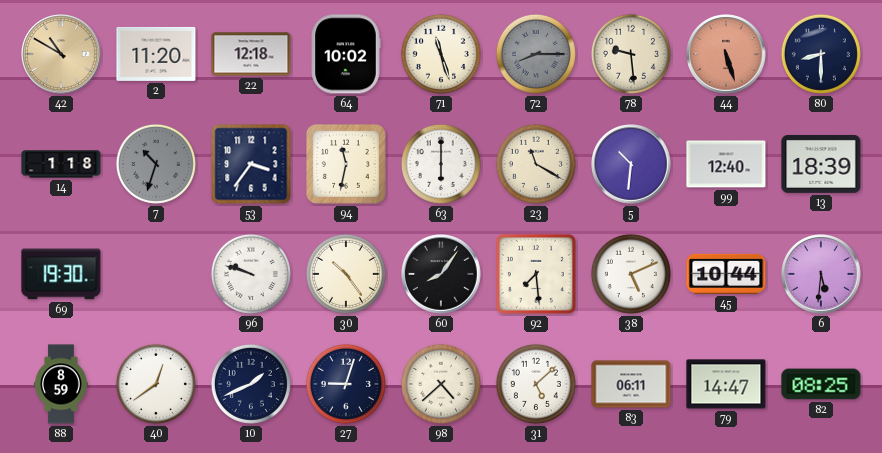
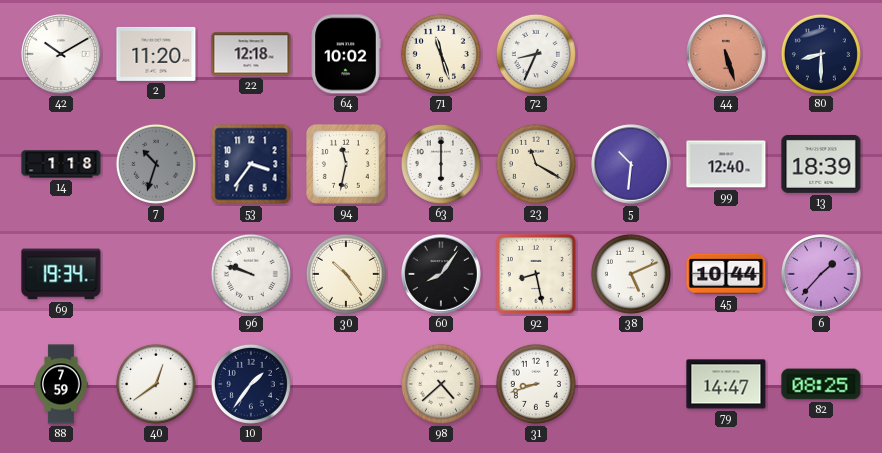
42: 10:50 -> 10:10
42 dial: champagne -> white
72: 8:15 -> 8:34
72 dial: grey -> white
78: 9:29 -> none
69: 19:30 -> 19:34
92: 7:29 -> 8:28
6: 5:31 -> 1:37
88: 8:59 -> 7:59
10: 1:41 -> 1:36
27: 9:03 -> none
31: 5:08 -> 8:42
83: 06:11 -> none
